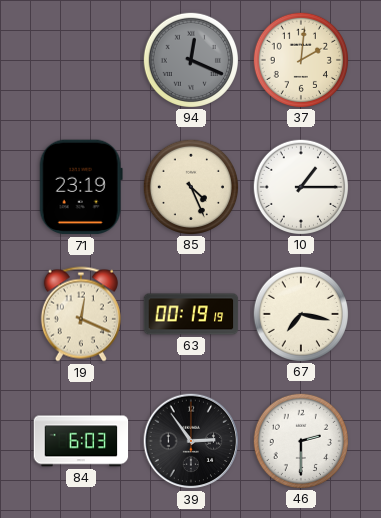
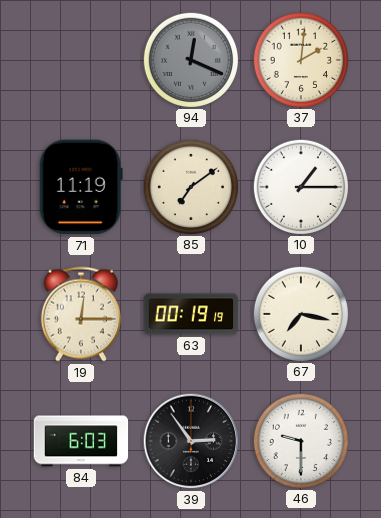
71: 23:19 -> 11:19
85: 4:26 -> 7:09
19: 12:19 -> 12:15
46: 2:30 -> 9:30
